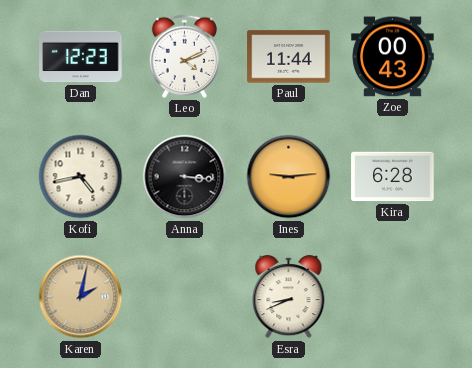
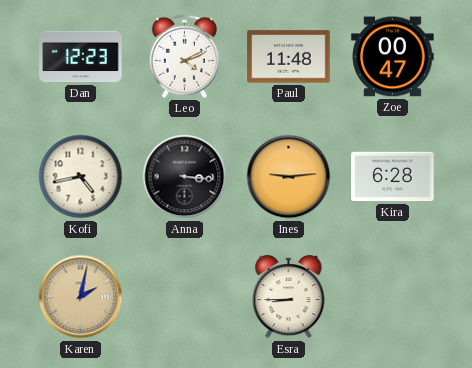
Paul: 11:44 -> 11:48
Zoe: 00:43 -> 00:47
Esra: 8:41 -> 8:45
